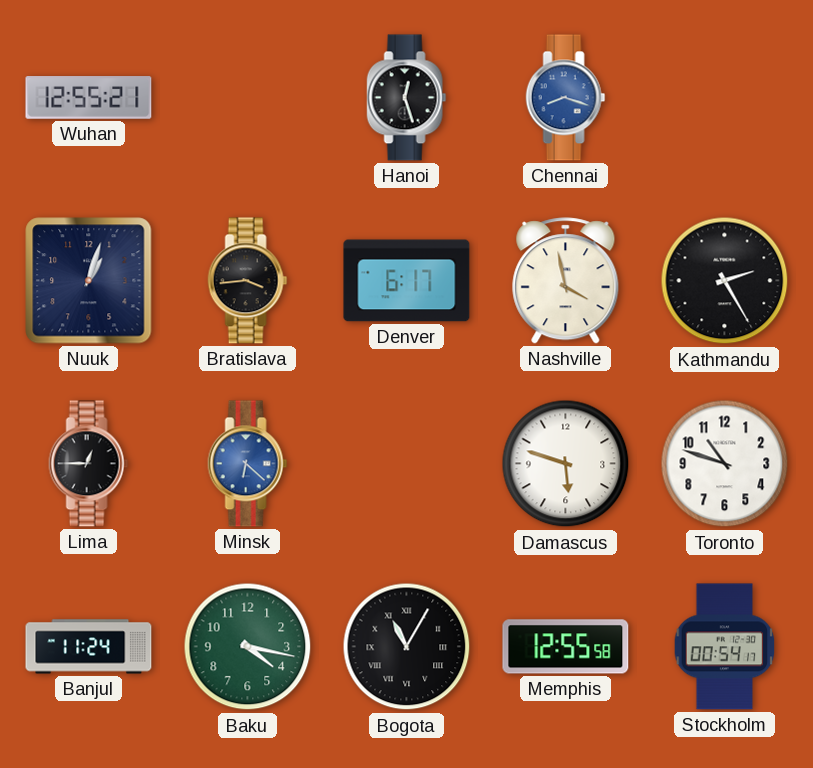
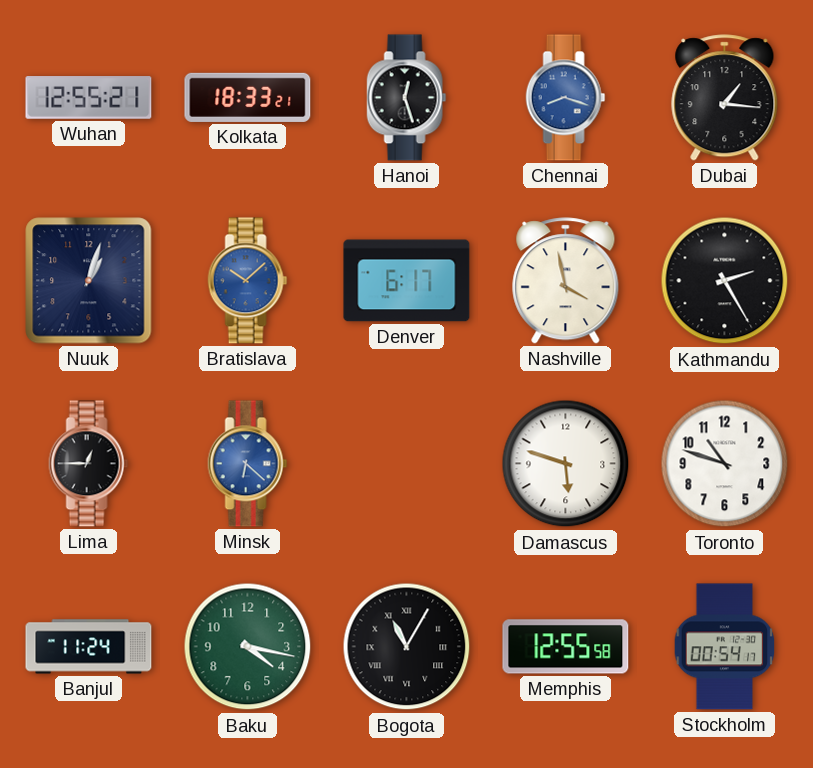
Kolkata: none -> 18:33
Dubai: none -> 1:16
Bratislava: 3:44 -> 10:08
Bratislava dial: black -> blue
